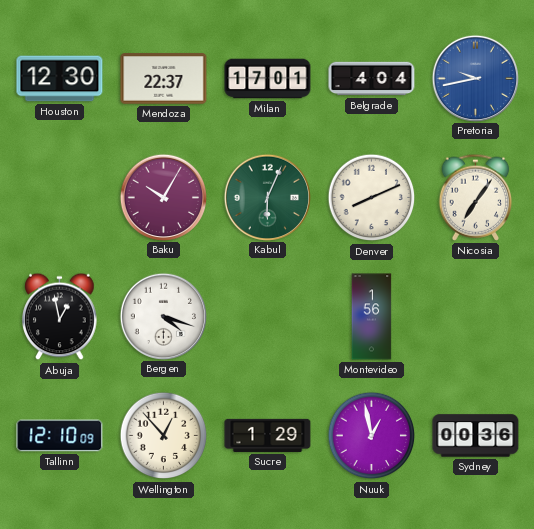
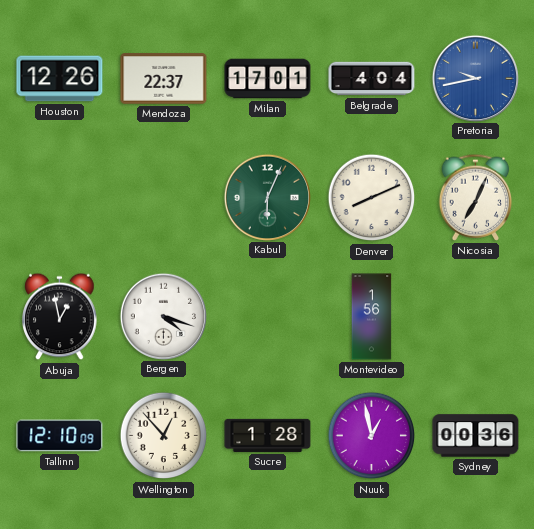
Houston: 12:30 -> 12:26
Baku: 10:05 -> none
Nicosia: 7:06 -> 7:04
Sucre: 1:29 -> 1:28
